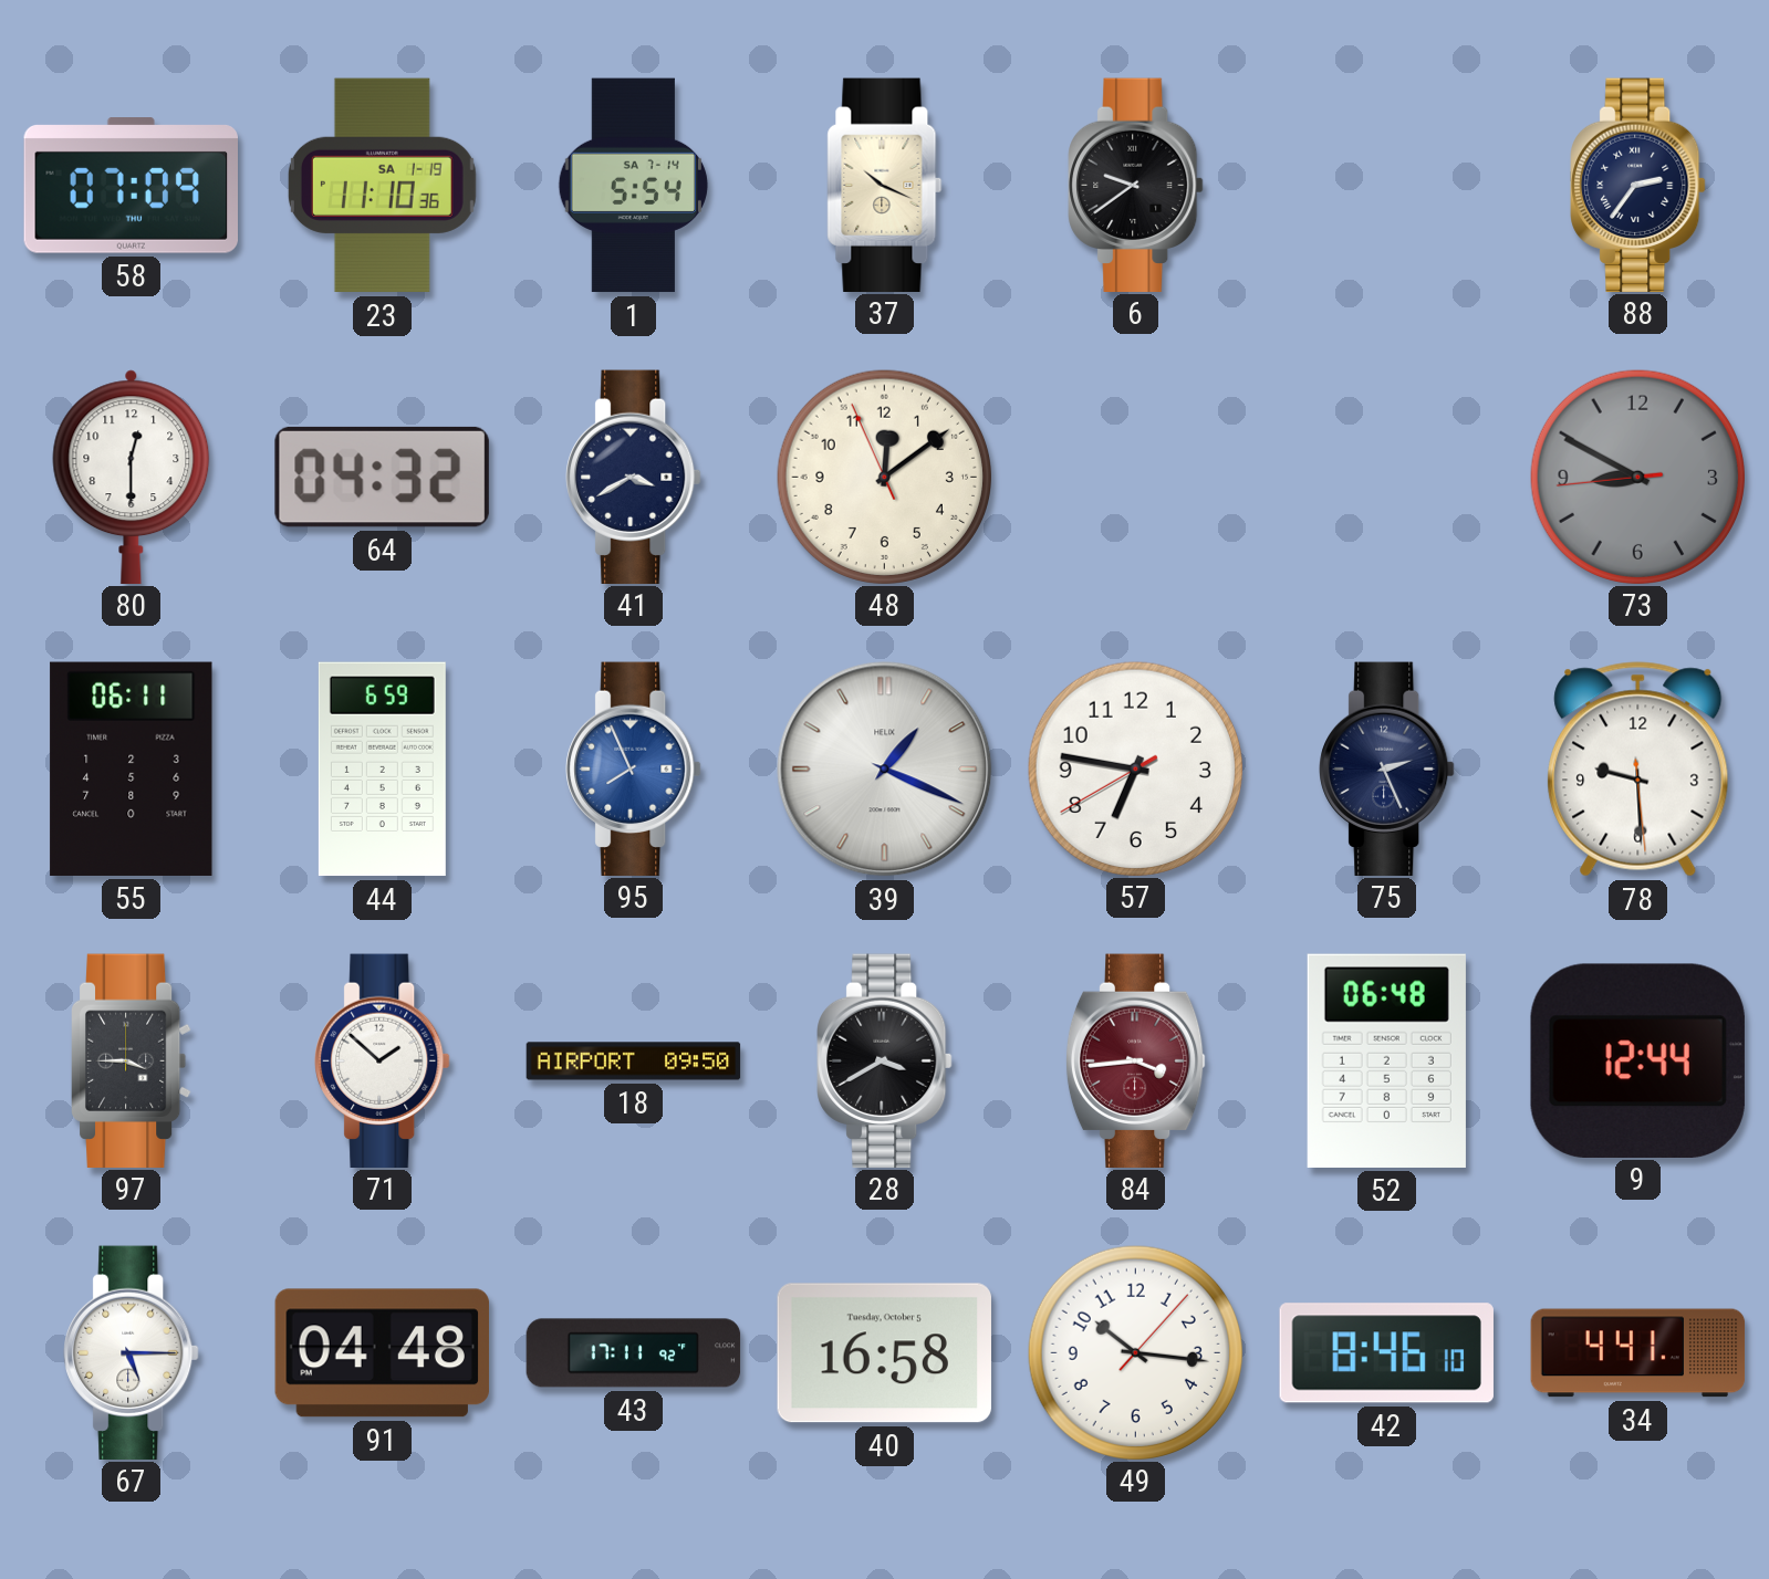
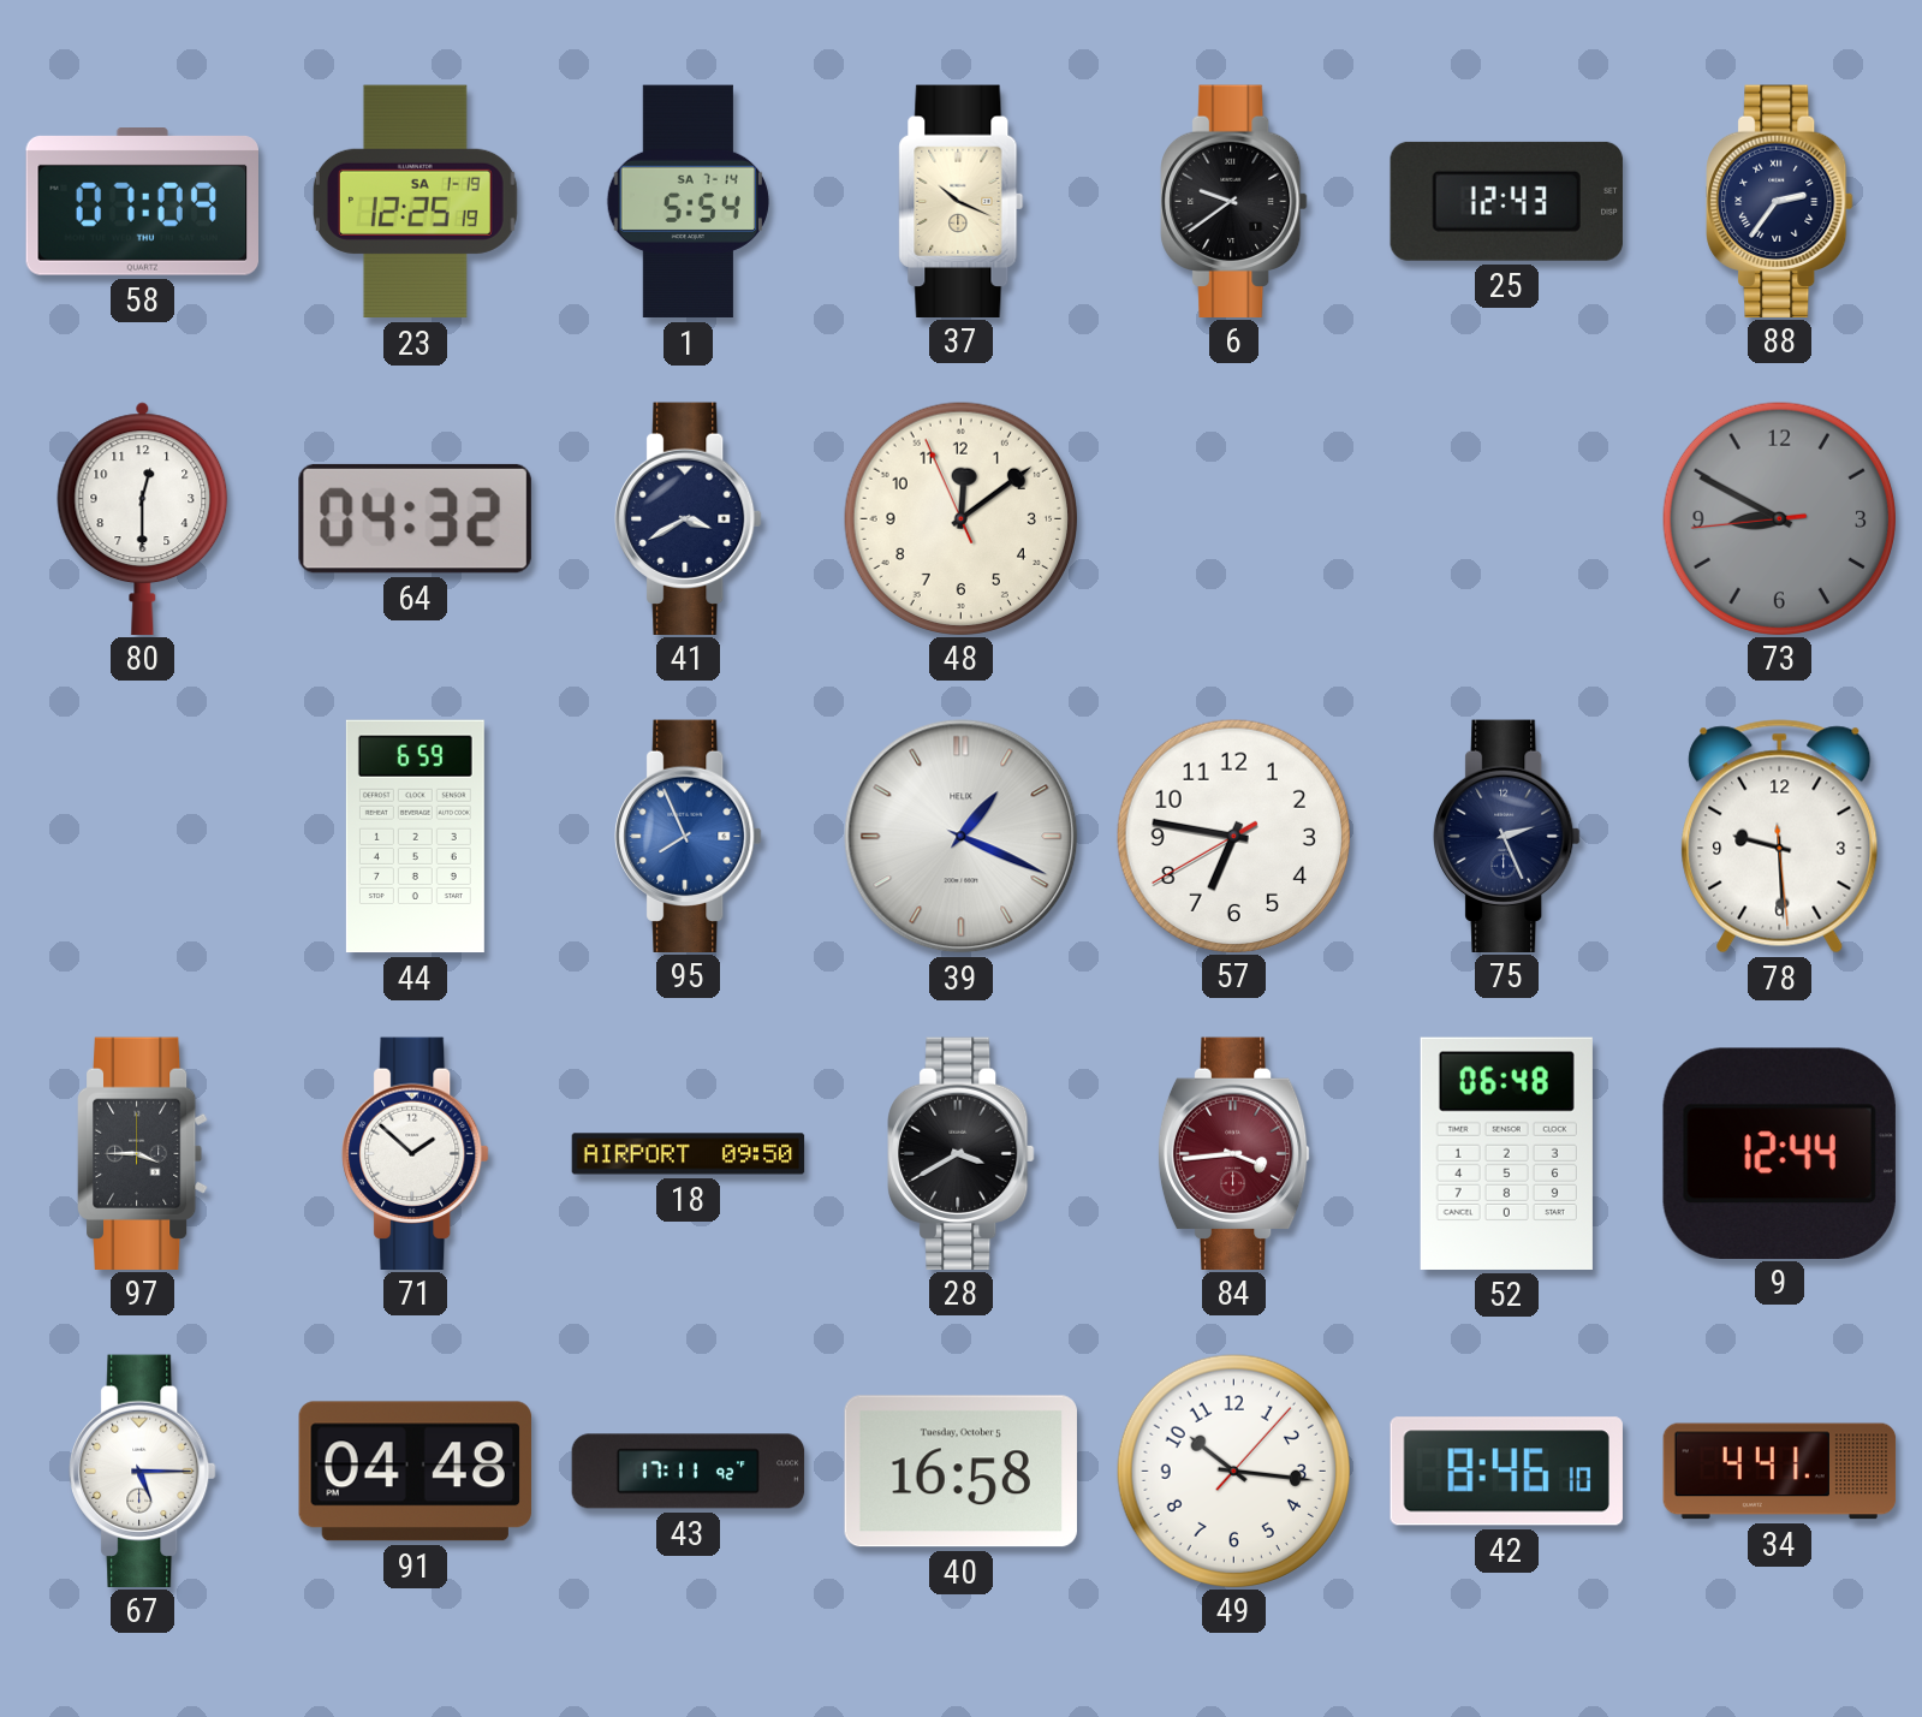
23: 11:10 -> 12:25
25: none -> 12:43
55: 06:11 -> none
